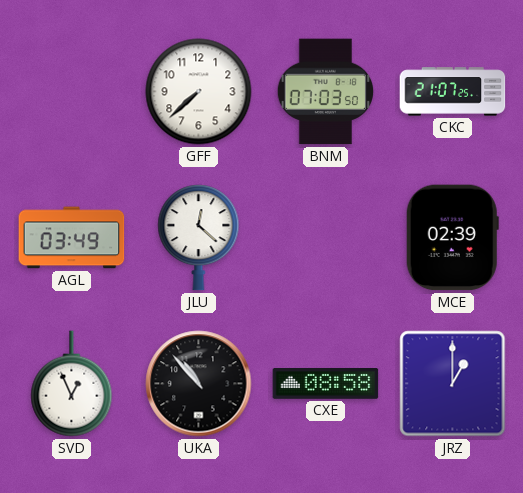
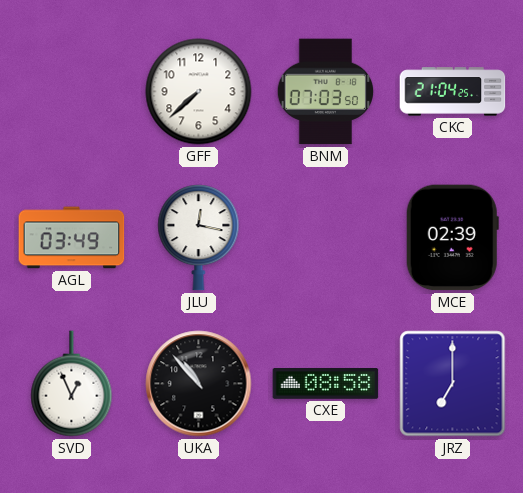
CKC: 21:07 -> 21:04
JLU: 12:22 -> 12:17
JRZ: 1:00 -> 7:00
